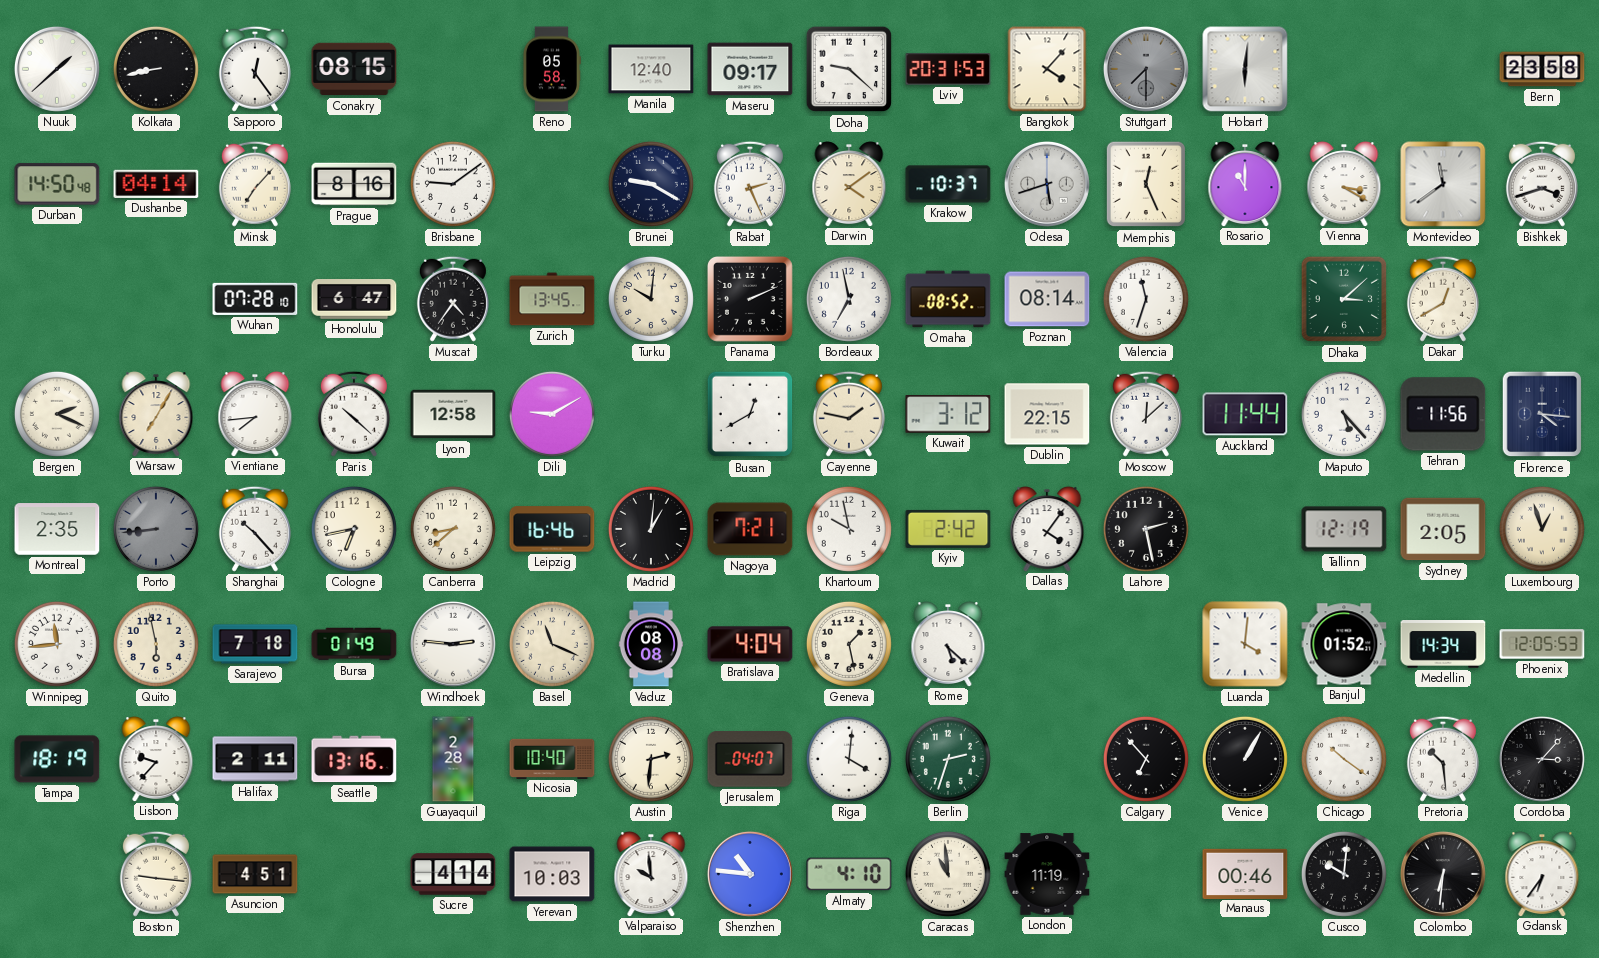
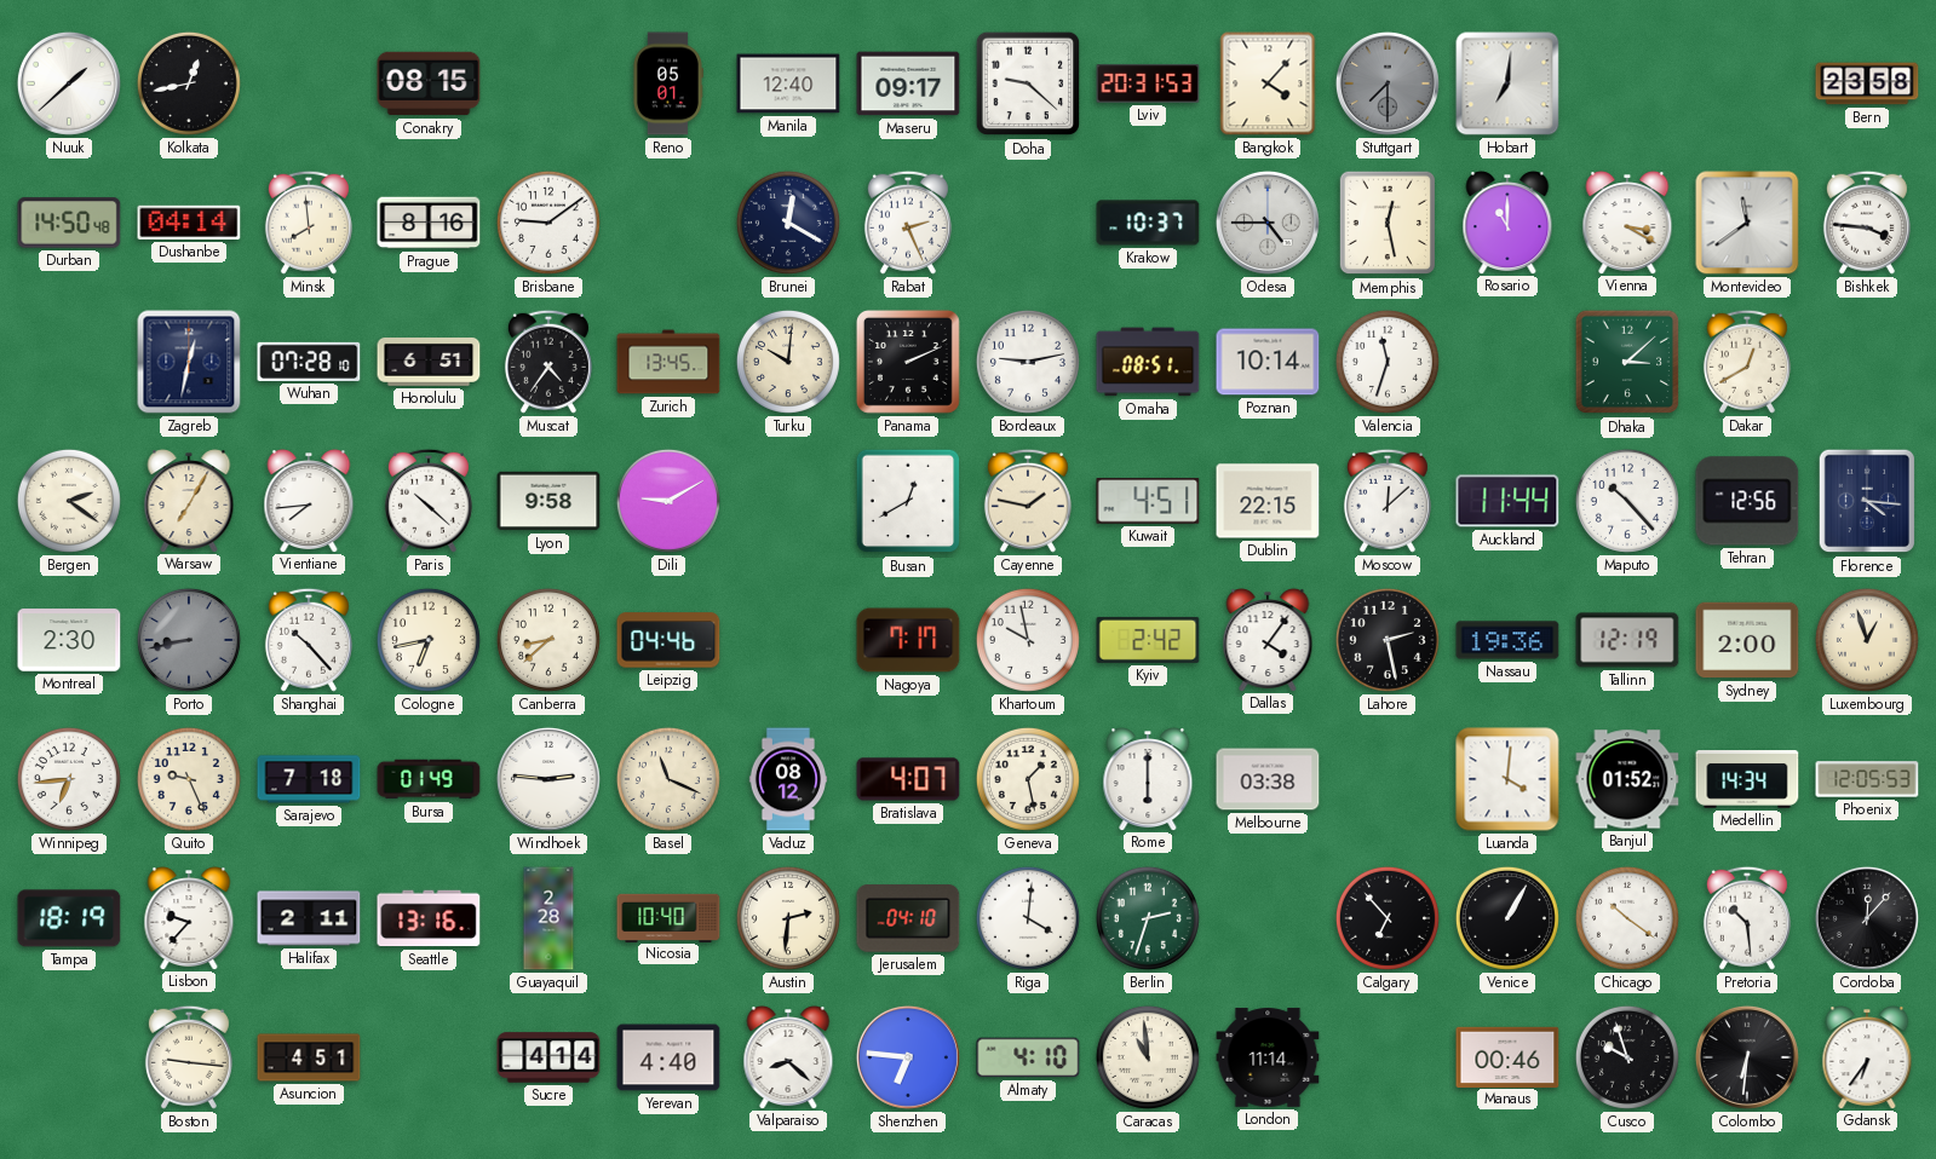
Kolkata: 8:43 -> 12:43
Sapporo: 12:24 -> none
Reno: 05:58 -> 05:01
Hobart: 6:01 -> 7:01
Minsk: 7:07 -> 7:59
Brunei: 9:20 -> 12:20
Darwin: 4:09 -> none
Odesa: 5:42 -> 4:45
Memphis: 12:26 -> 12:28
Bishkek: 3:42 -> 3:46
Zagreb: none -> 12:32
Honolulu: 6:47 -> 6:51
Bordeaux: 6:58 -> 9:13
Omaha: 08:52 -> 08:51
Poznan: 08:14 -> 10:14
Bergen: 2:19 -> 2:21
Lyon: 12:58 -> 9:58
Kuwait: 3:12 -> 4:51
Maputo: 5:23 -> 10:23
Tehran: 11:56 -> 12:56
Montreal: 2:35 -> 2:30
Porto: 8:44 -> 8:43
Leipzig: 16:46 -> 04:46
Madrid: 1:01 -> none
Nagoya: 7:21 -> 7:17
Nassau: none -> 19:36
Sydney: 2:05 -> 2:00
Winnipeg: 11:44 -> 6:44
Quito: 5:58 -> 9:26
Vaduz: 08:08 -> 08:12
Bratislava: 4:04 -> 4:07
Rome: 5:22 -> 6:00
Melbourne: none -> 03:38
Jerusalem: 04:07 -> 04:10
Cordoba: 3:07 -> 12:07
Yerevan: 10:03 -> 4:40
Valparaiso: 9:59 -> 8:22
Shenzhen: 10:46 -> 6:46
London: 11:19 -> 11:14
Cusco: 10:01 -> 9:57
